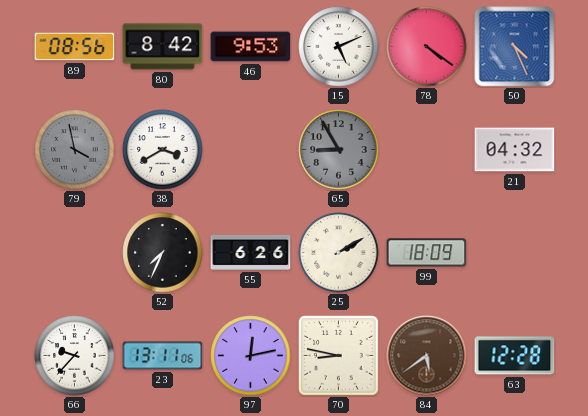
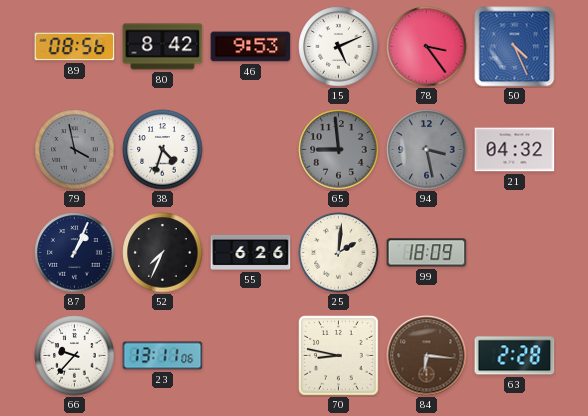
78: 4:21 -> 3:24
38: 3:40 -> 4:33
65: 8:55 -> 8:59
94: none -> 3:28
87: none -> 1:04
25: 2:10 -> 2:01
97: 12:13 -> none
84: 5:39 -> 6:16
63: 12:28 -> 2:28
